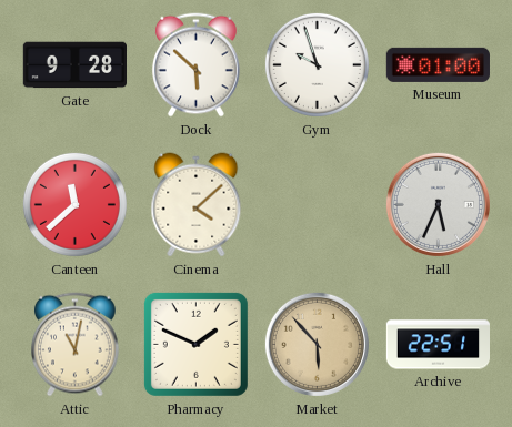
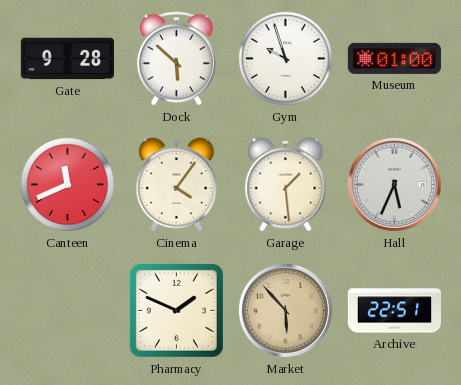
Canteen: 11:38 -> 11:41
Cinema: 4:08 -> 4:06
Garage: none -> 1:29
Attic: 11:02 -> none
